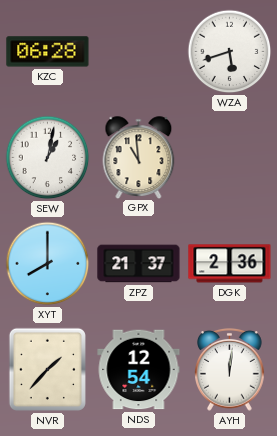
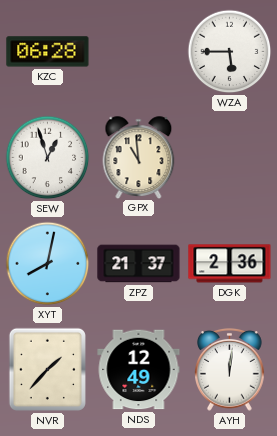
WZA: 5:42 -> 5:45
SEW: 1:02 -> 12:57
XYT: 8:00 -> 8:02
NDS: 12:54 -> 12:49
